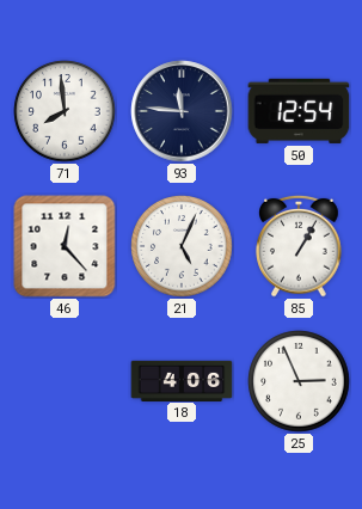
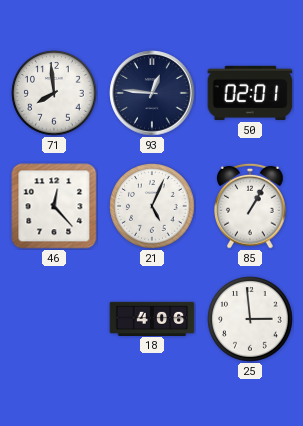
93: 11:46 -> 12:46
50: 12:54 -> 02:01
25: 2:56 -> 2:59
